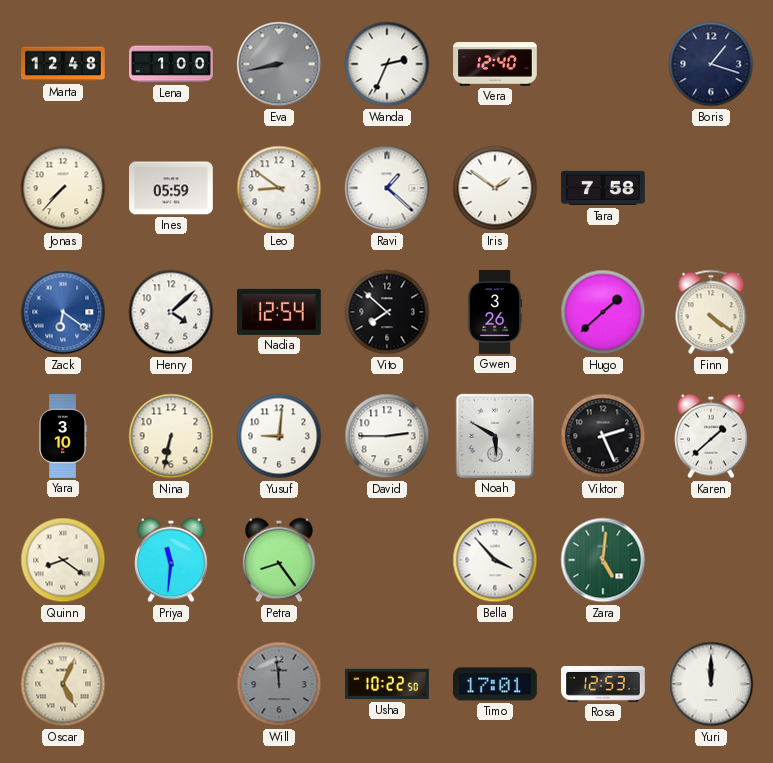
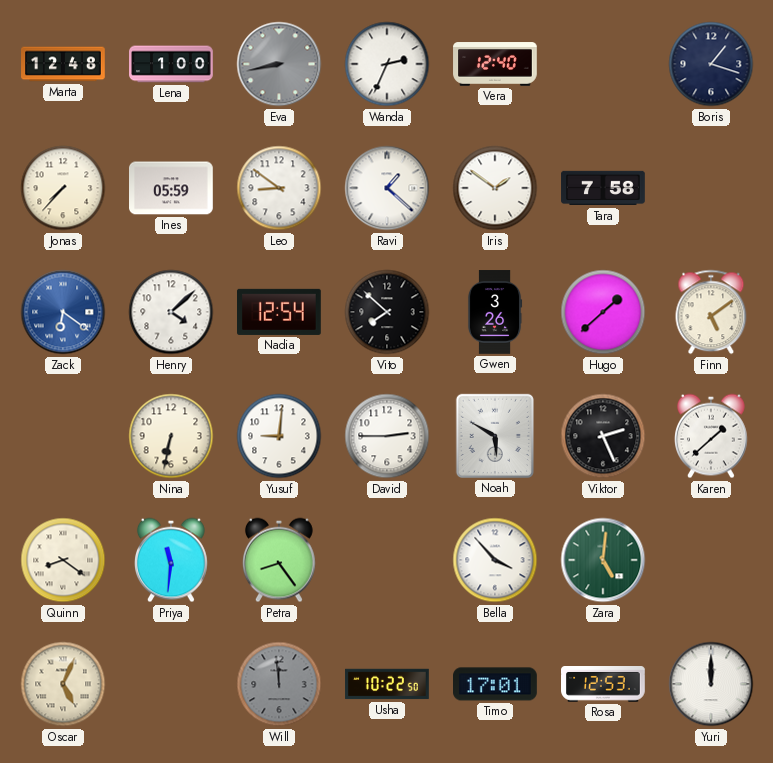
Finn: 4:21 -> 5:09
Yara: 3:10 -> none
